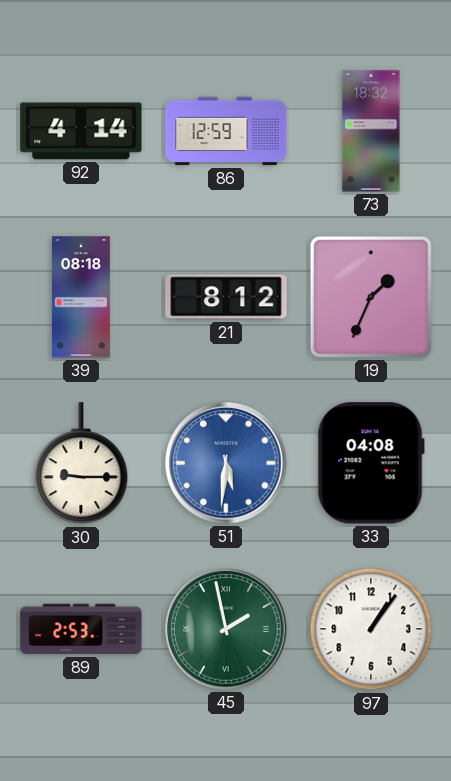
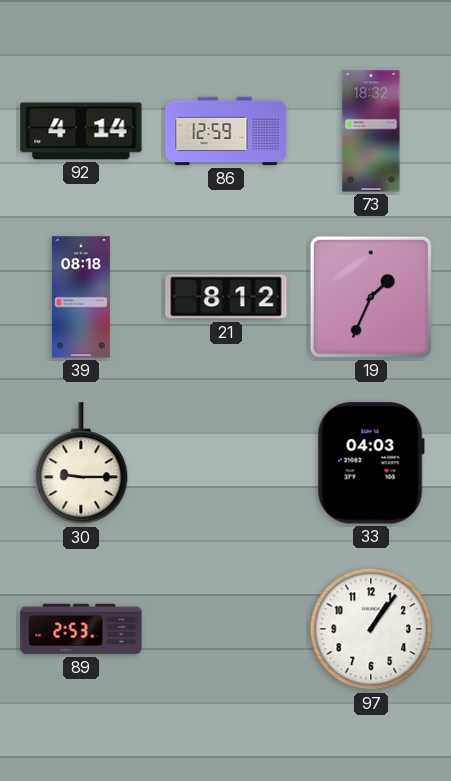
51: 5:31 -> none
33: 04:08 -> 04:03
45: 1:58 -> none
